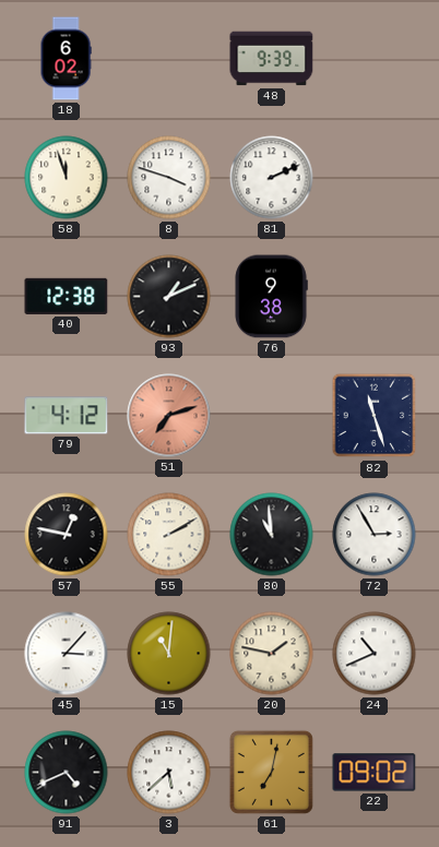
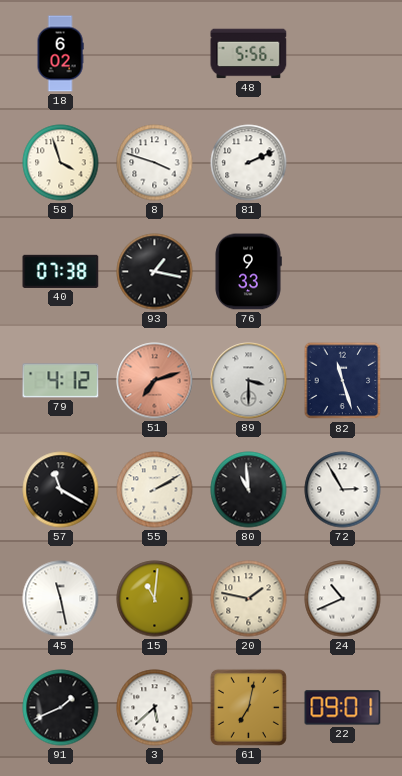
48: 9:39 -> 5:56
58: 11:57 -> 3:57
40: 12:38 -> 07:38
93: 1:11 -> 1:17
76: 9:38 -> 9:33
89: none -> 3:30
57: 12:47 -> 11:20
45: 3:07 -> 11:28
91: 4:41 -> 1:41
22: 09:02 -> 09:01
